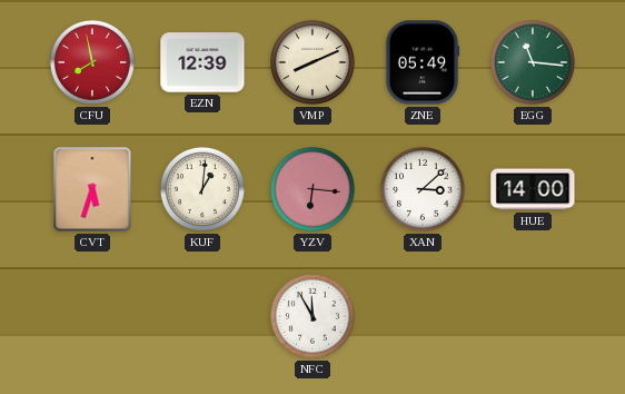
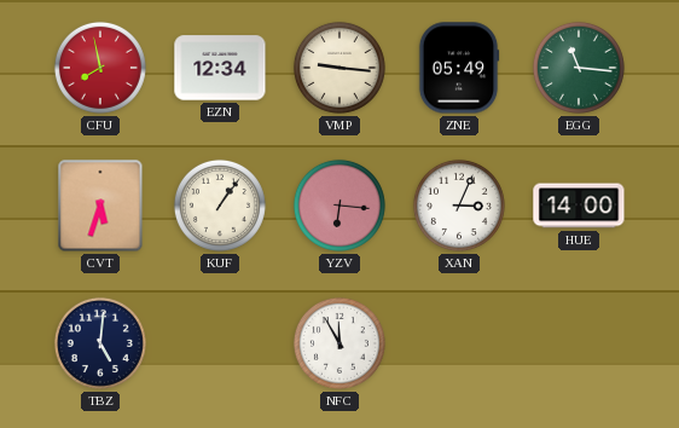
EZN: 12:39 -> 12:34
VMP: 8:11 -> 9:16
KUF: 1:01 -> 1:06
XAN: 3:08 -> 3:04
TBZ: none -> 5:01
